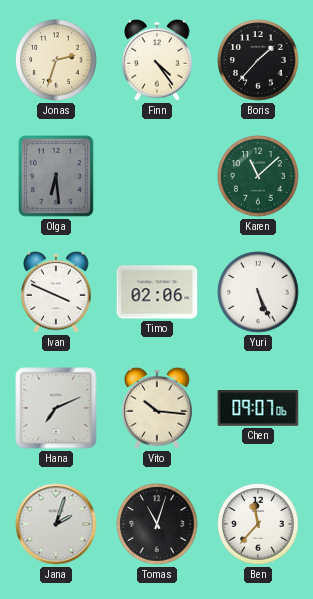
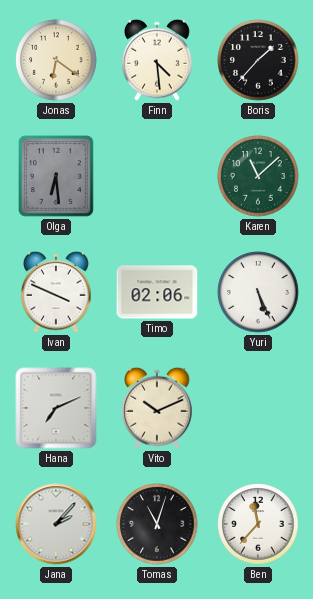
Jonas: 2:33 -> 6:21
Finn: 4:24 -> 4:29
Vito: 10:16 -> 10:11
Chen: 09:07 -> none
Jana: 2:03 -> 2:07
